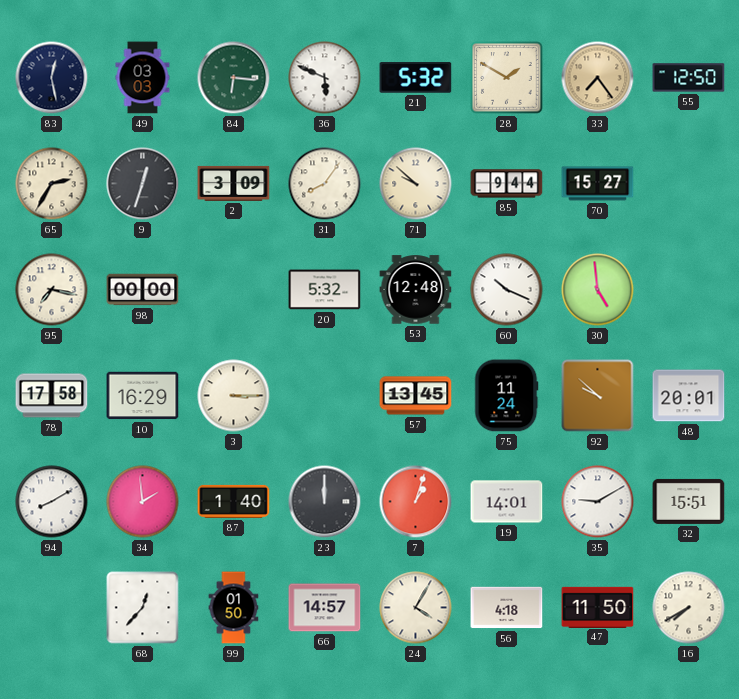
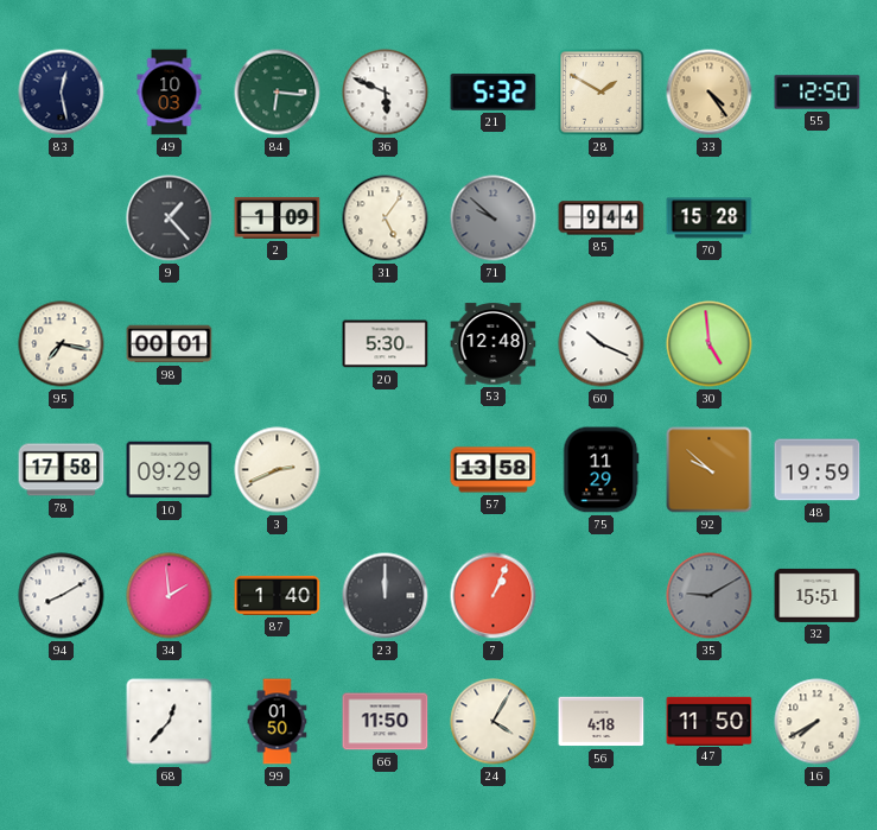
49: 03:03 -> 10:03
33: 7:24 -> 4:24
65: 2:35 -> none
9: 12:33 -> 1:23
2: 3:09 -> 1:09
31: 8:06 -> 5:06
71 dial: cream -> grey
70: 15:27 -> 15:28
98: 00:00 -> 00:01
20: 5:32 -> 5:30
10: 16:29 -> 09:29
3: 3:15 -> 2:41
57: 13:45 -> 13:58
75: 11:24 -> 11:29
48: 20:01 -> 19:59
7: 1:03 -> 1:04
19: 14:01 -> none
35 dial: white -> grey
66: 14:57 -> 11:50
